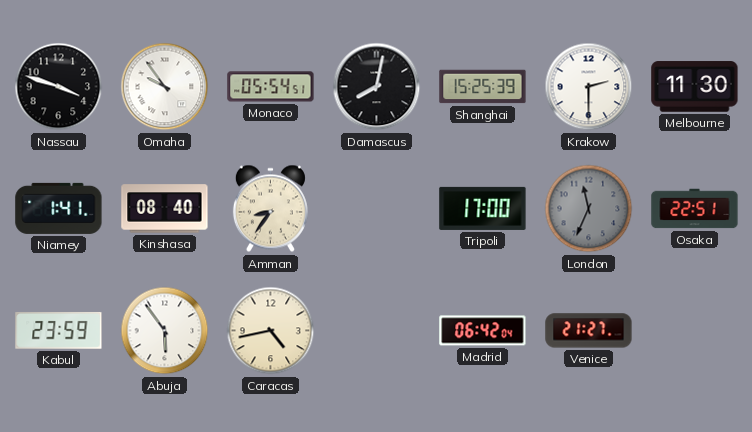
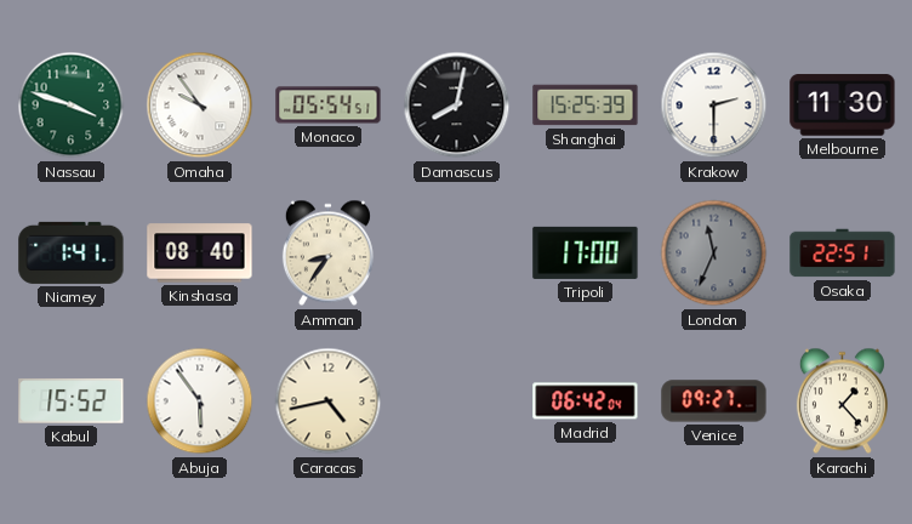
Nassau dial: black -> green
Kabul: 23:59 -> 15:52
Venice: 21:27 -> 09:27
Karachi: none -> 1:23
